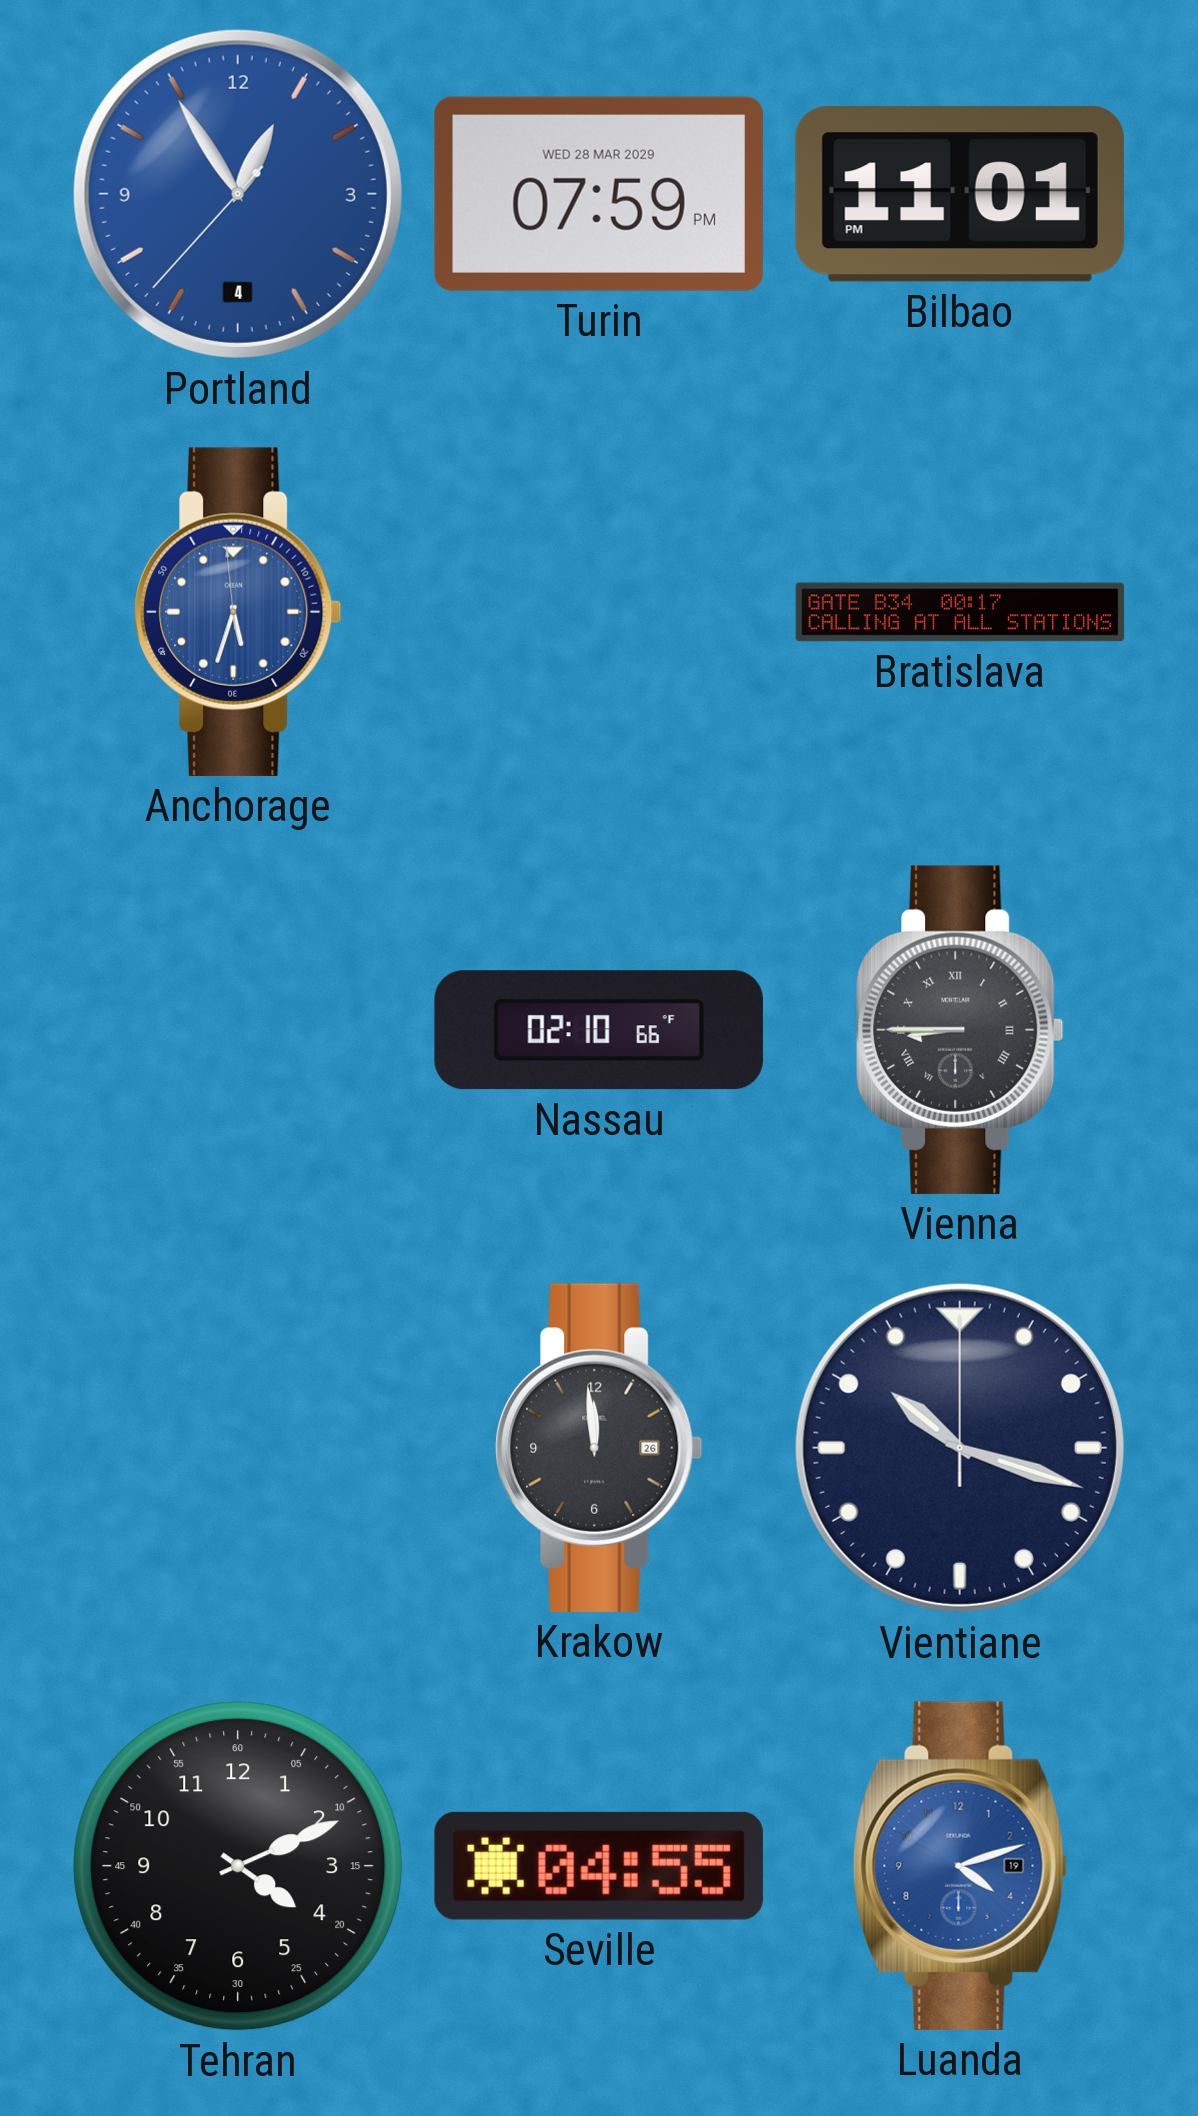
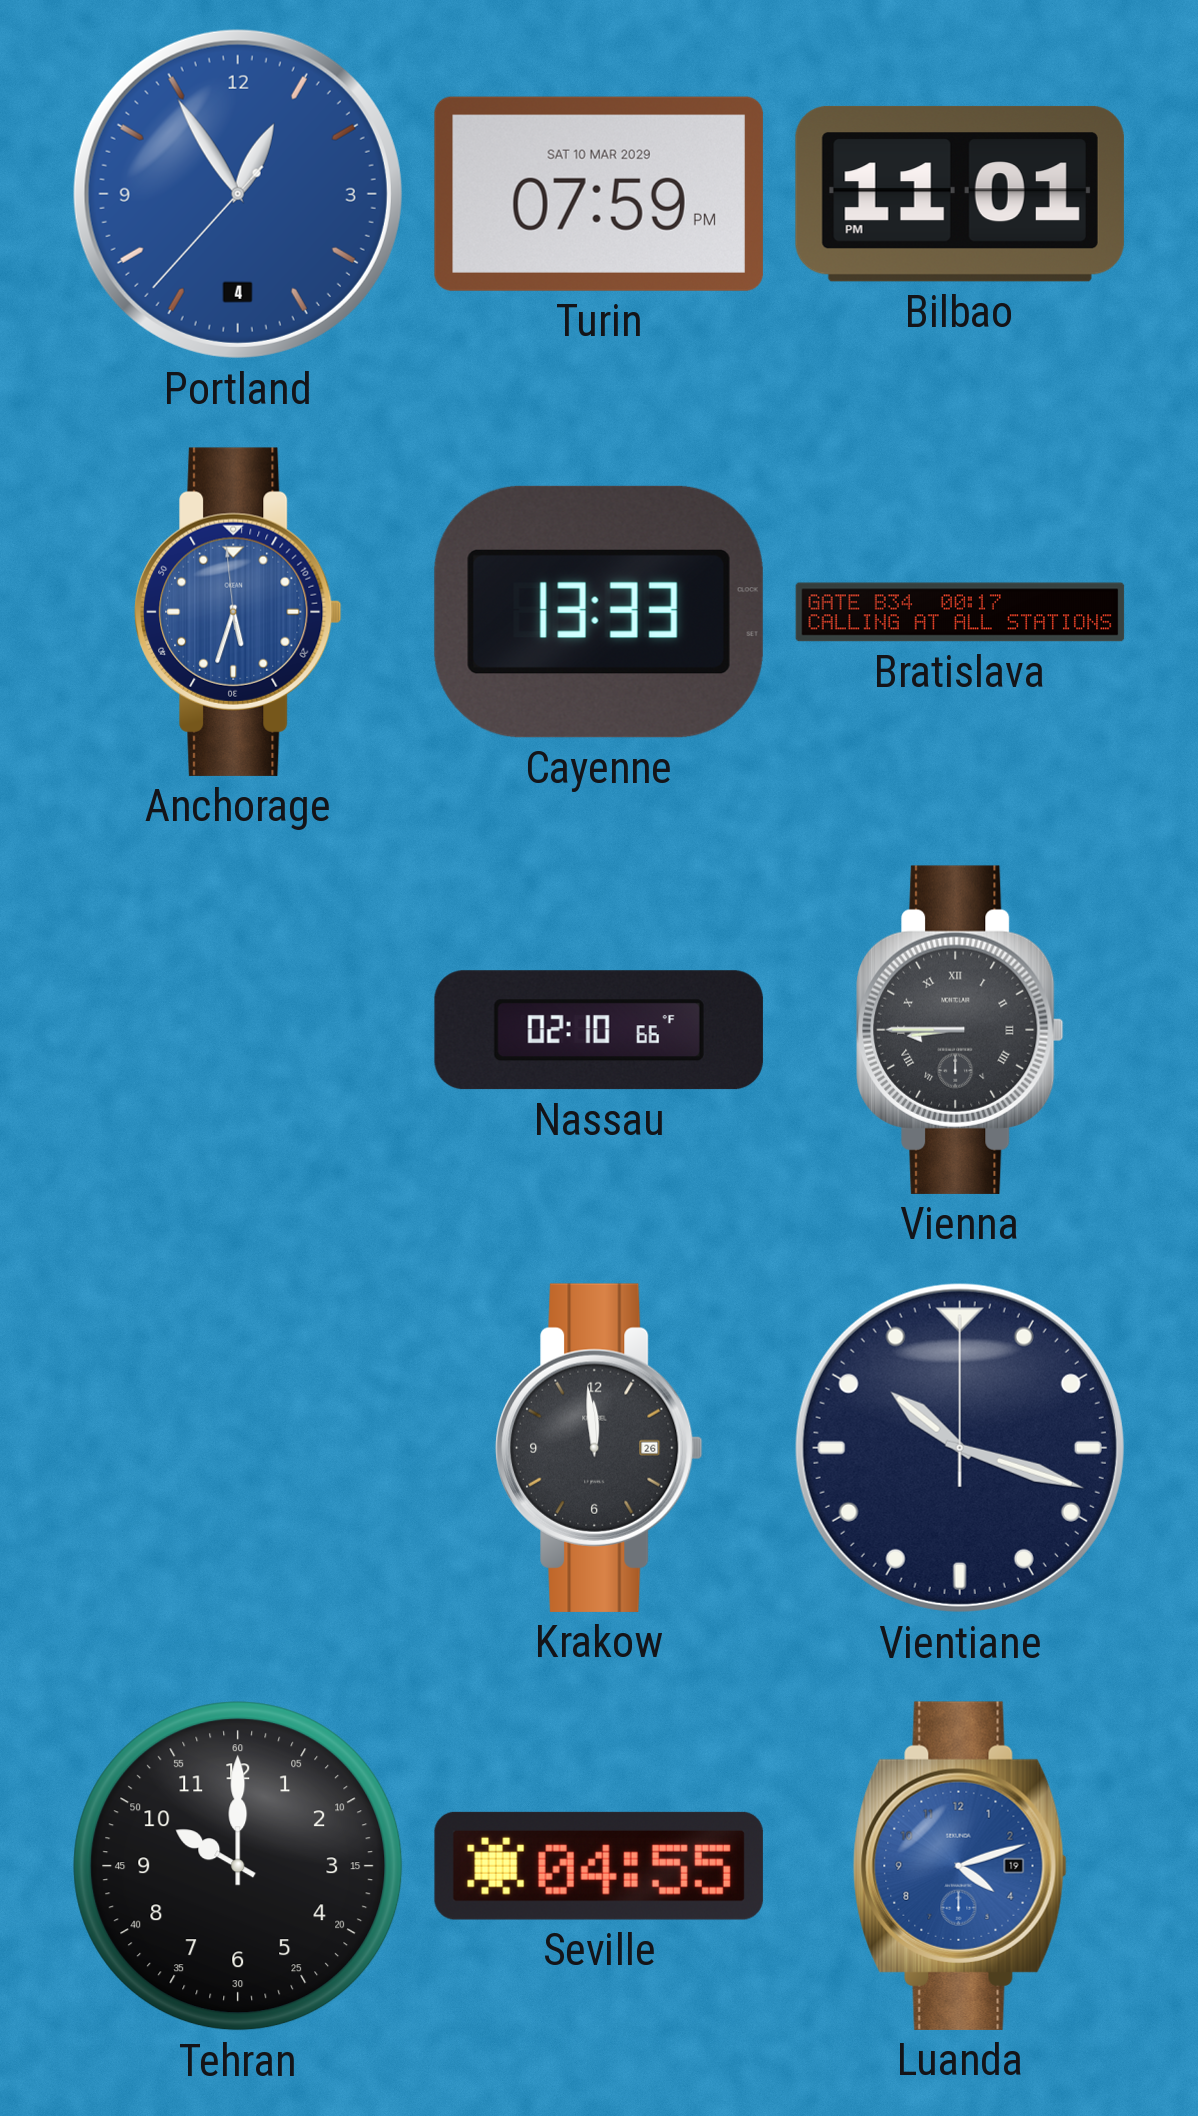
Turin date: WED 28 MAR 2029 -> SAT 10 MAR 2029
Cayenne: none -> 13:33
Tehran: 4:11 -> 10:00
